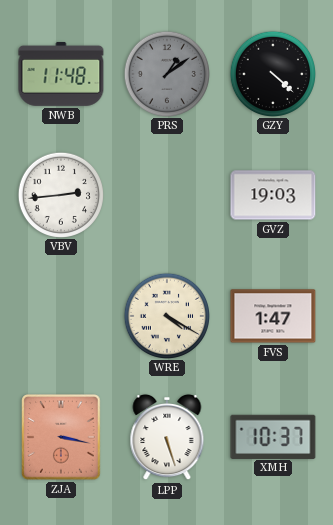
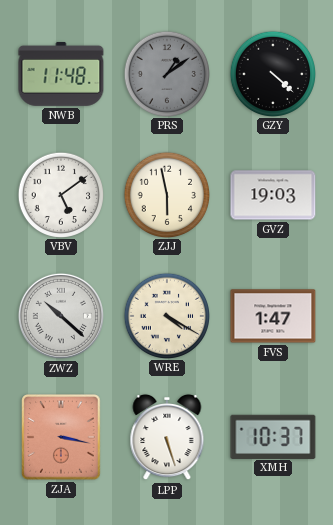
VBV: 2:44 -> 5:09
ZJJ: none -> 5:58
ZWZ: none -> 10:22
